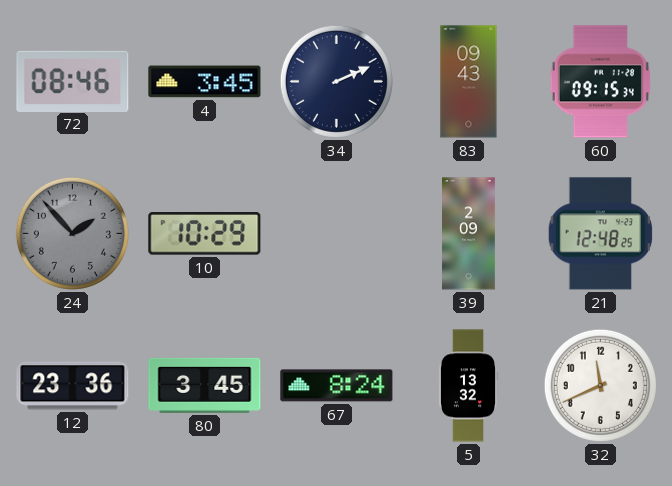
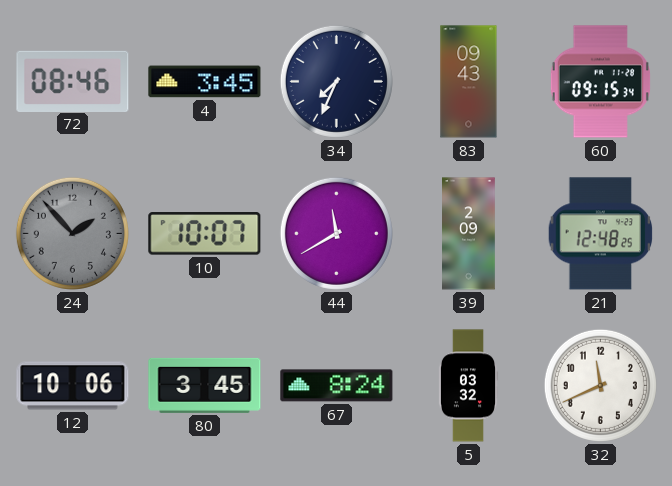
34: 2:11 -> 7:34
10: 10:29 -> 10:07
44: none -> 11:40
12: 23:36 -> 10:06
5: 13:32 -> 03:32
